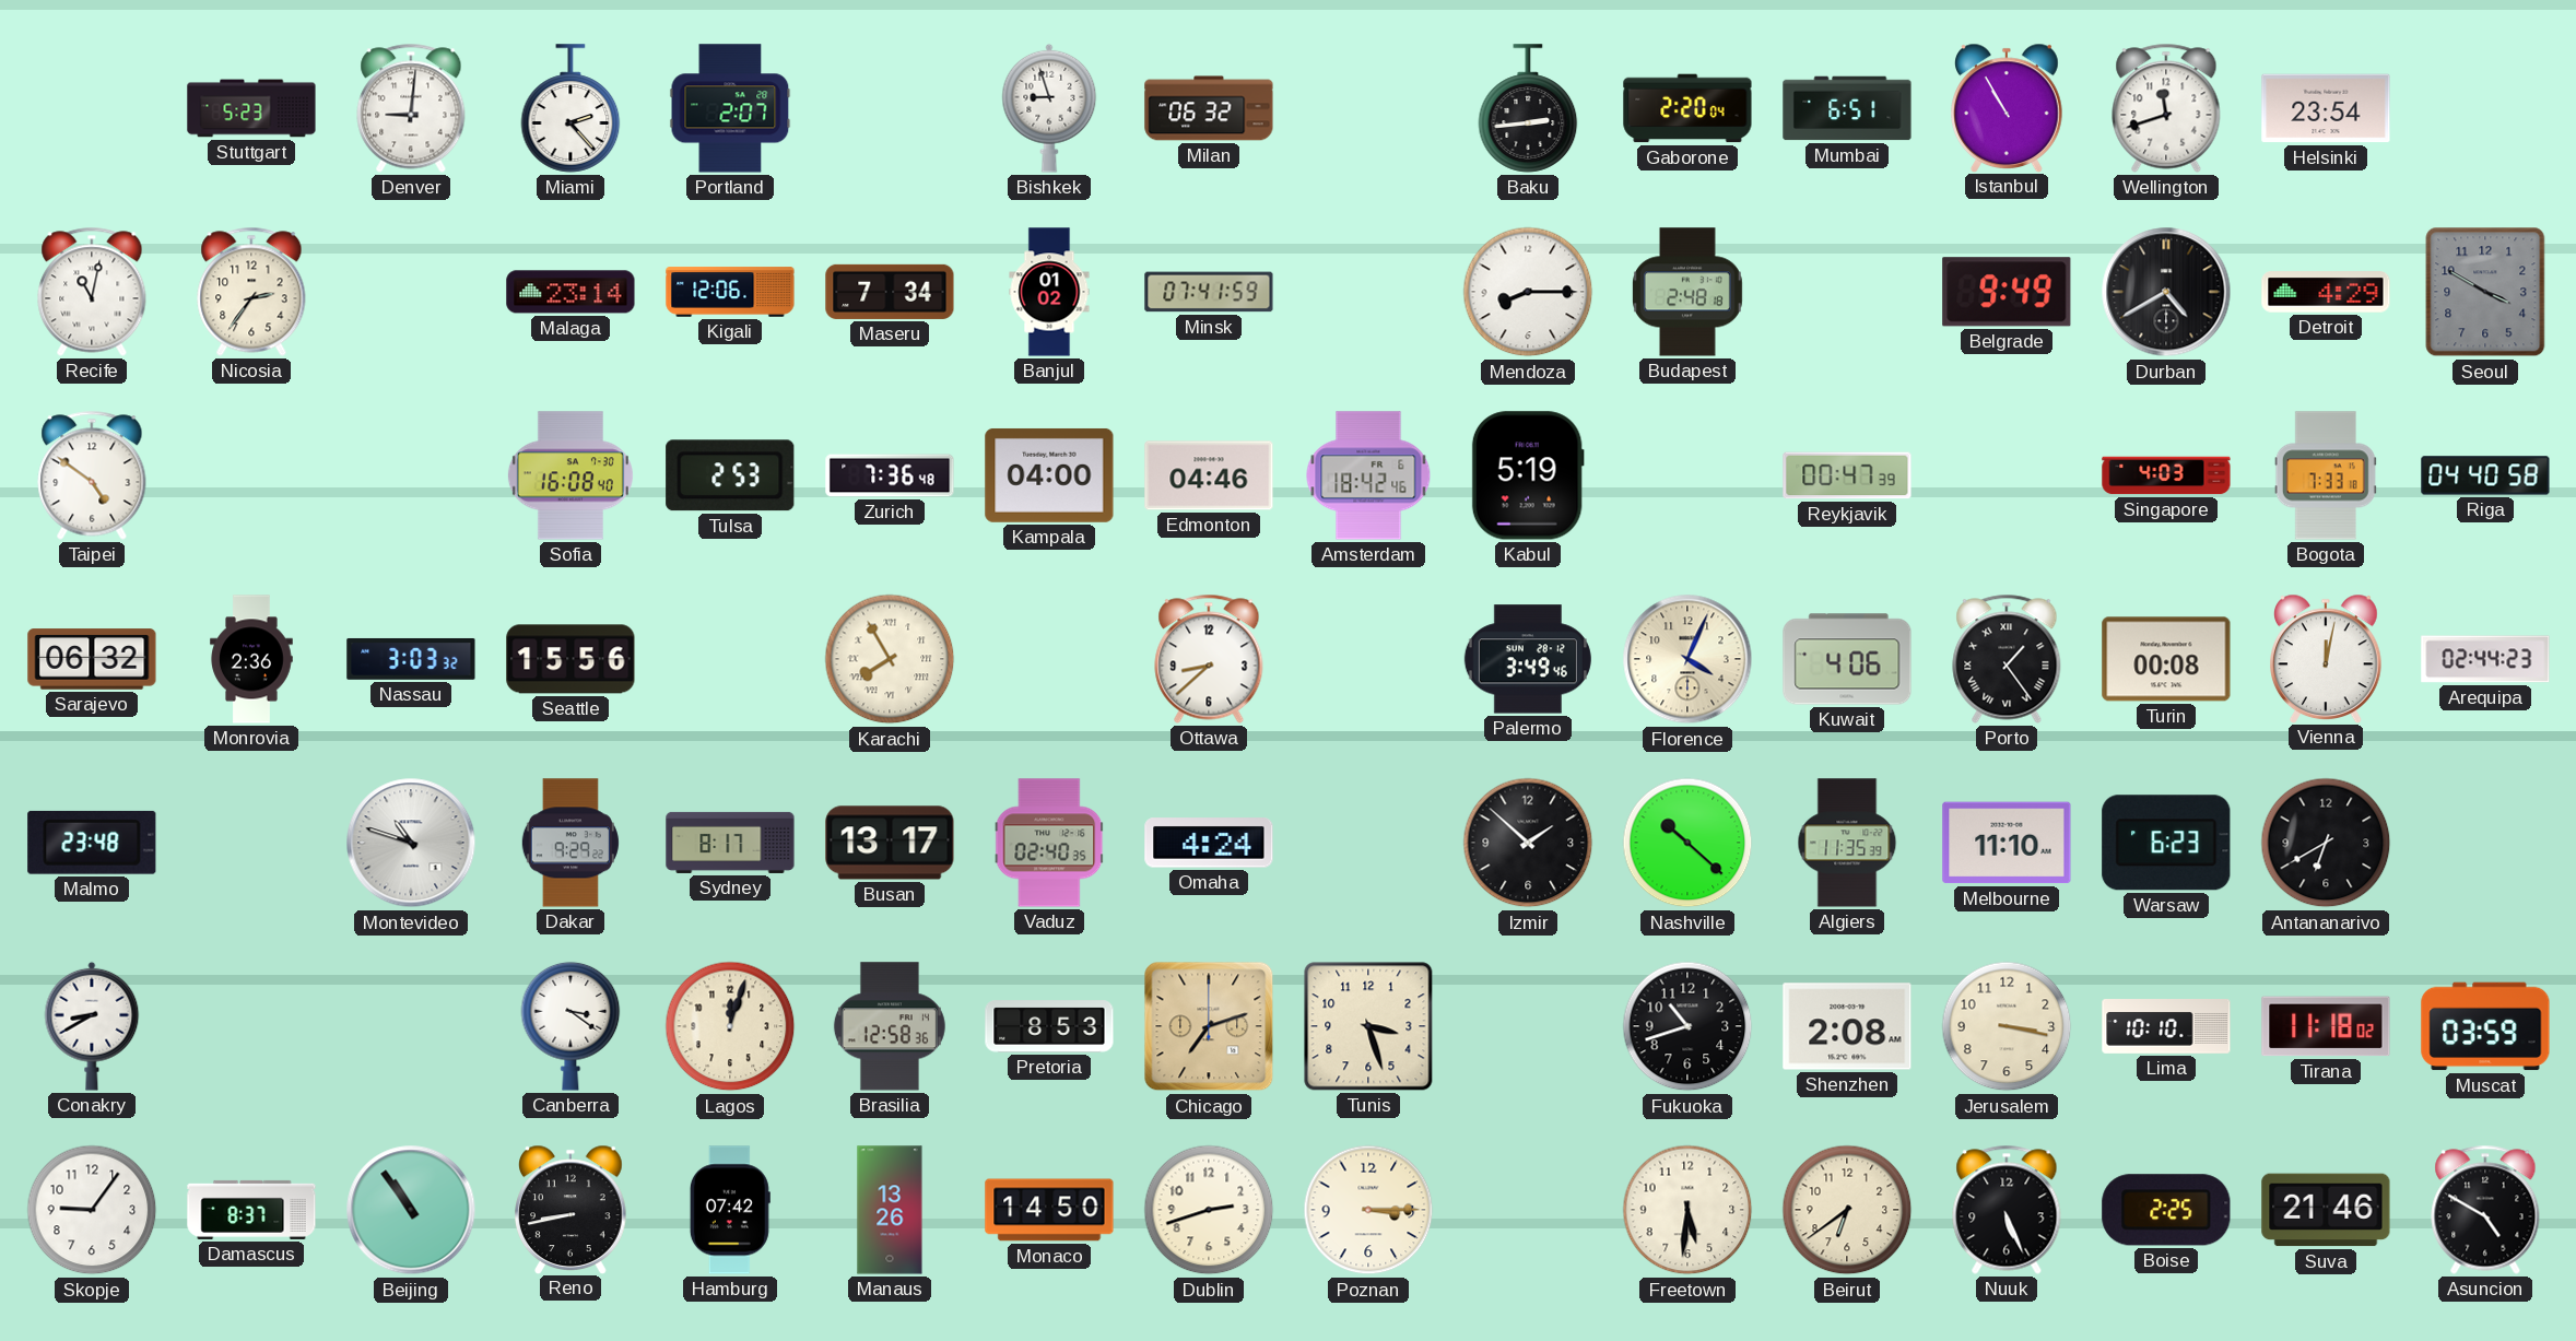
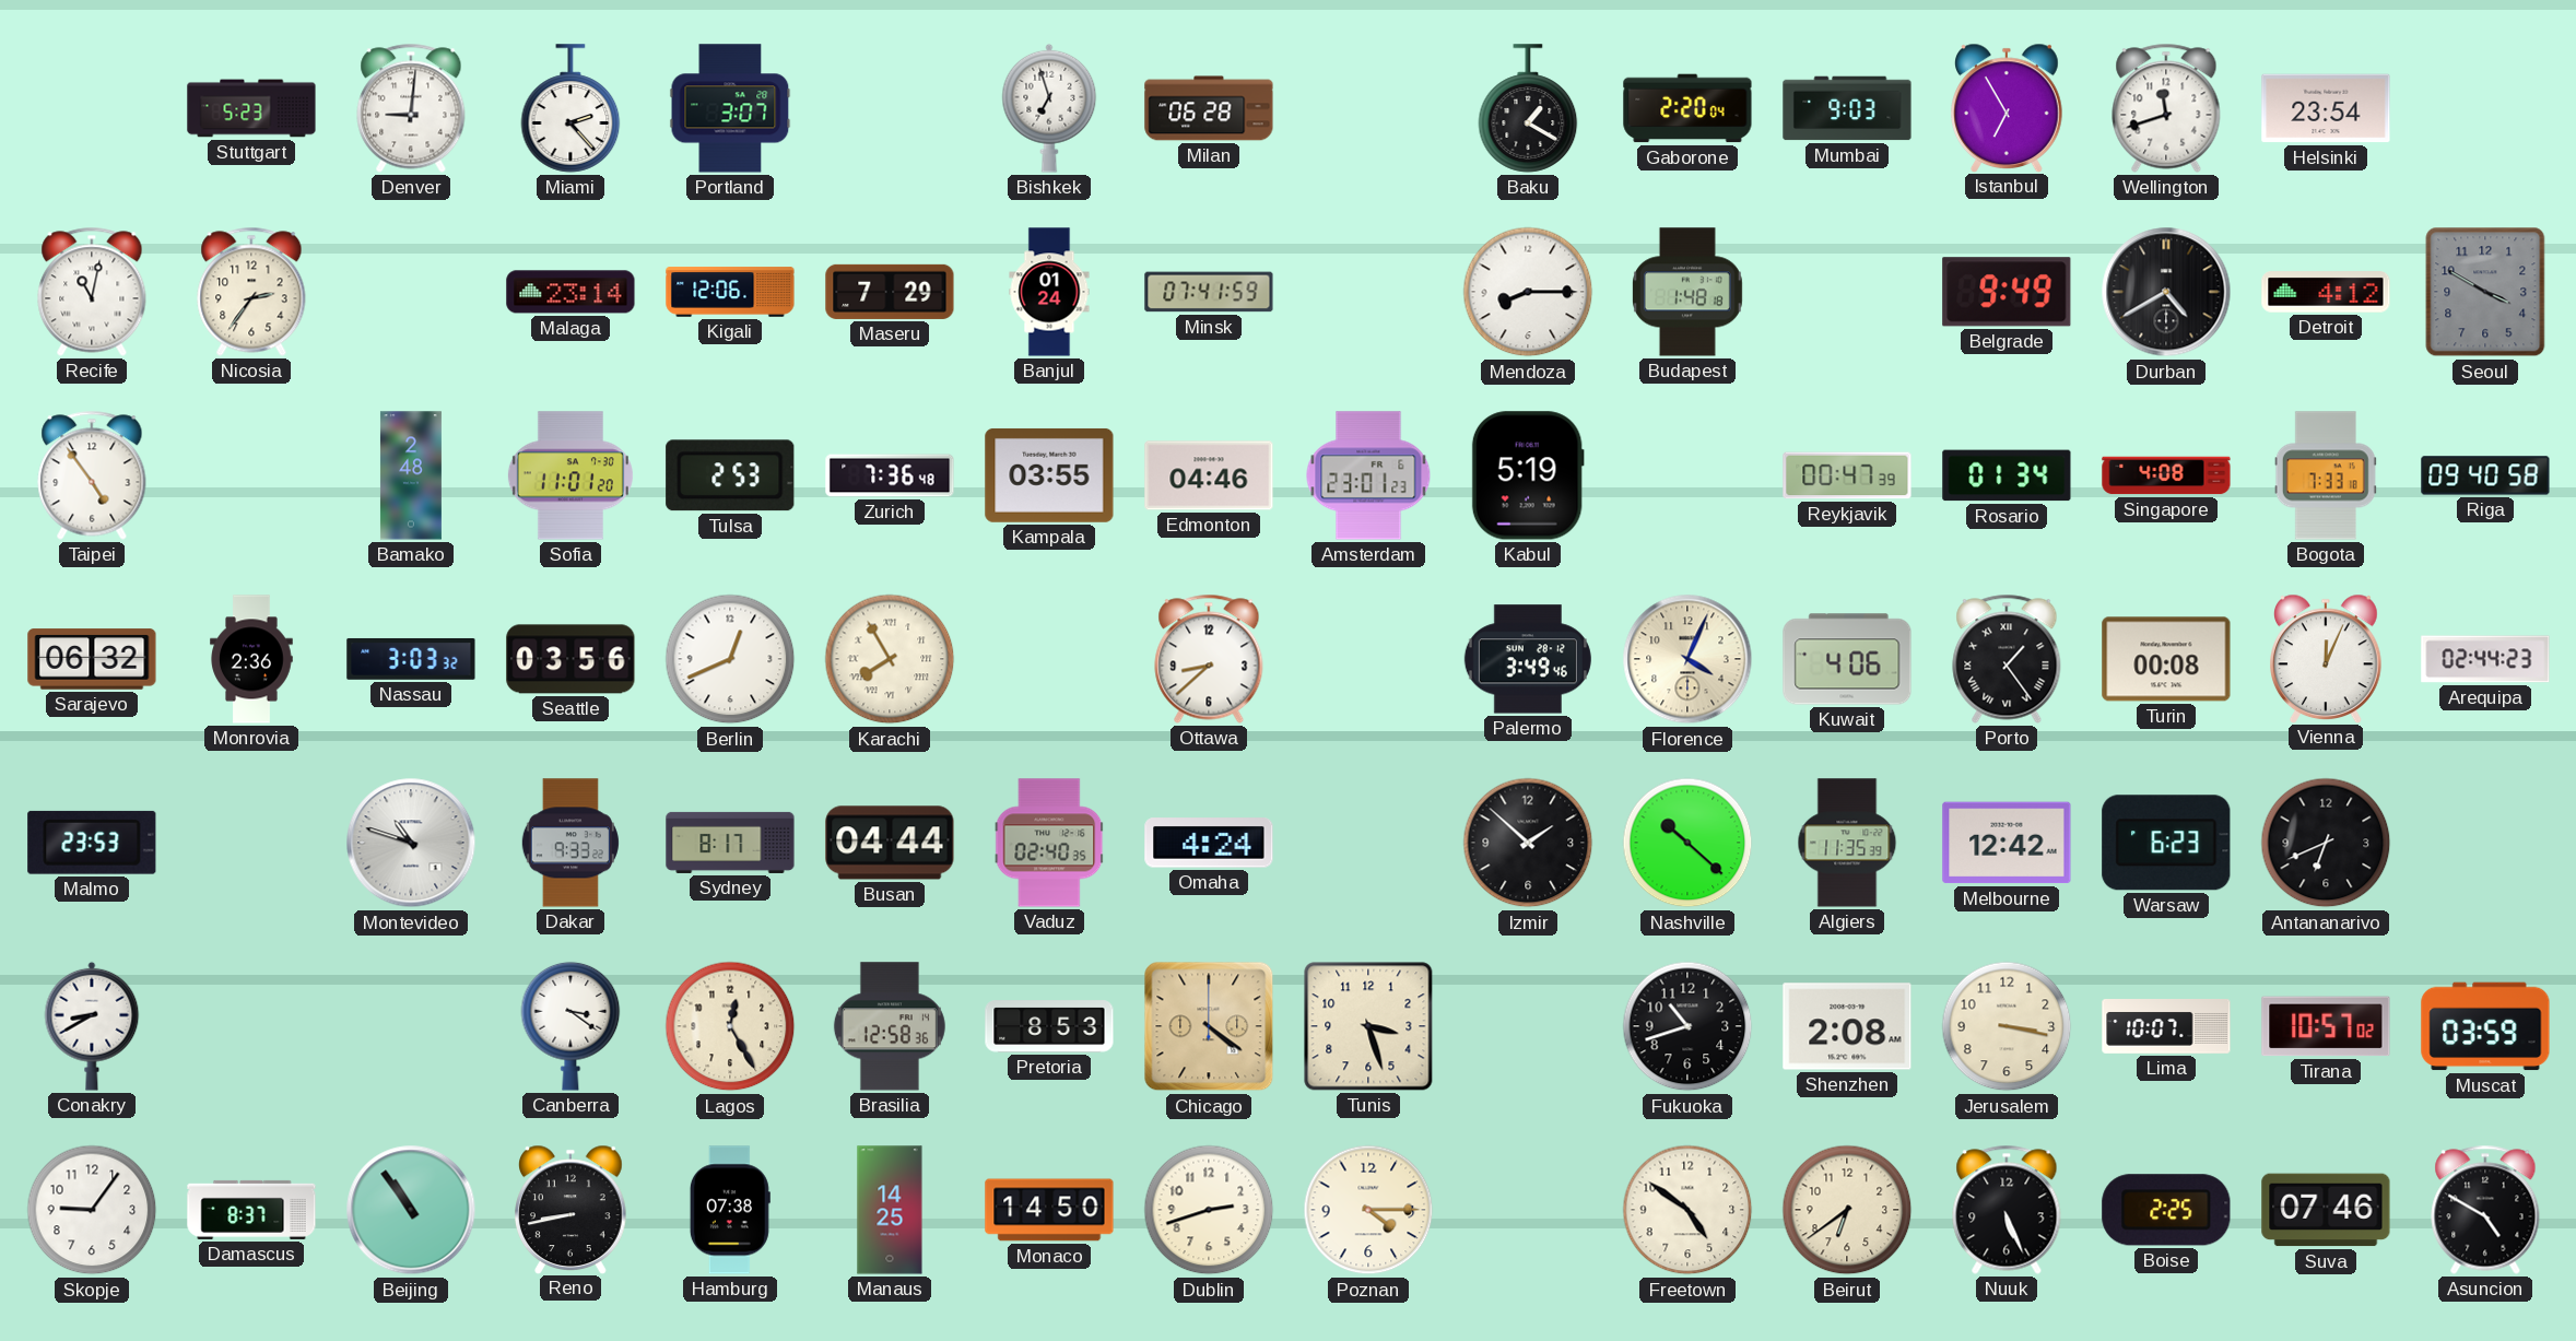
Portland: 2:07 -> 3:07
Bishkek: 8:57 -> 6:57
Milan: 06:32 -> 06:28
Baku: 2:44 -> 1:20
Mumbai: 6:51 -> 9:03
Istanbul: 10:55 -> 6:55
Maseru: 7:34 -> 7:29
Banjul: 01:02 -> 01:24
Budapest: 2:48 -> 1:48
Detroit: 4:29 -> 4:12
Taipei: 4:51 -> 4:54
Bamako: none -> 2:48
Sofia: 16:08 -> 11:01
Kampala: 04:00 -> 03:55
Amsterdam: 18:42 -> 23:01
Rosario: none -> 01:34
Singapore: 4:03 -> 4:08
Riga: 04:40 -> 09:40
Seattle: 15:56 -> 03:56
Berlin: none -> 12:41
Vienna: 12:02 -> 12:04
Malmo: 23:48 -> 23:53
Dakar: 9:29 -> 9:33
Busan: 13:17 -> 04:44
Melbourne: 11:10 -> 12:42
Antananarivo: 6:40 -> 6:41
Lagos: 12:03 -> 12:25
Chicago: 7:12 -> 4:21
Lima: 10:10 -> 10:07
Tirana: 11:18 -> 10:57
Hamburg: 07:42 -> 07:38
Manaus: 13:26 -> 14:25
Poznan: 3:15 -> 4:15
Freetown: 5:31 -> 4:51
Suva: 21:46 -> 07:46
